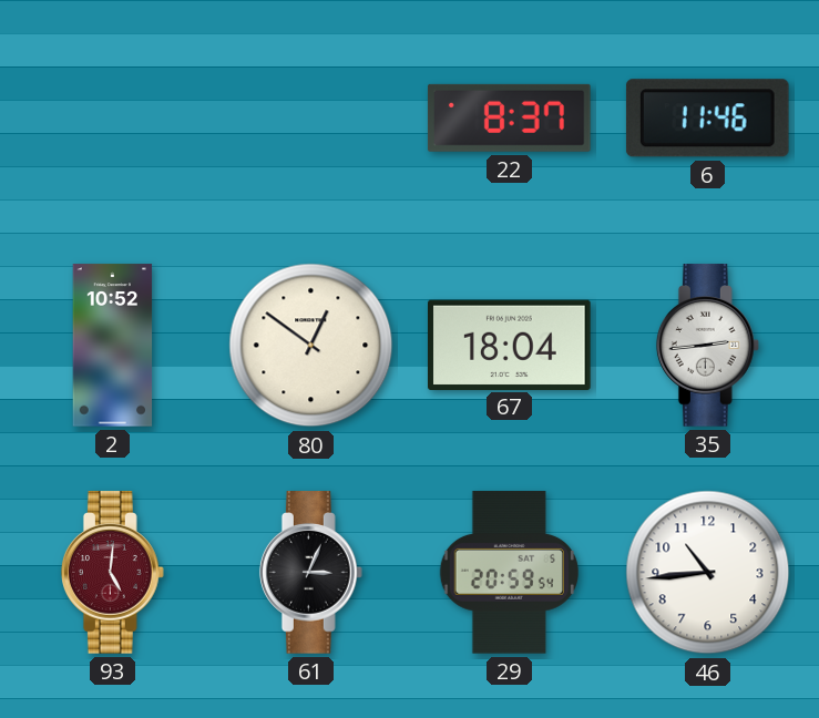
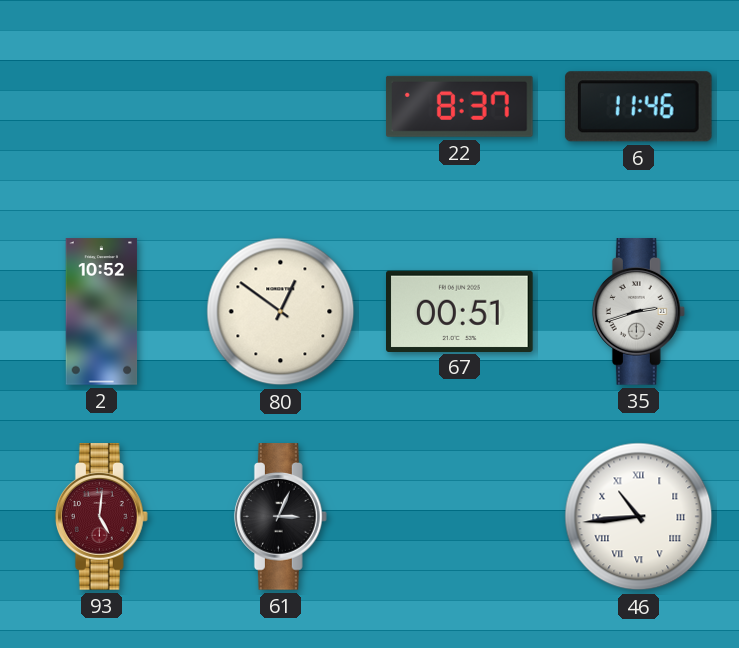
67: 18:04 -> 00:51
35: 2:44 -> 2:42
29: 20:59 -> none
46 numerals: Arabic -> Roman
